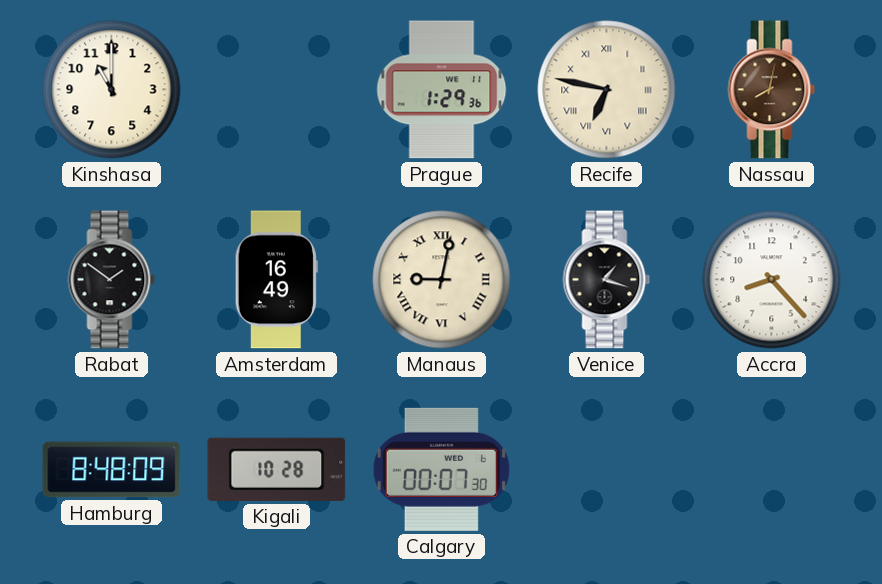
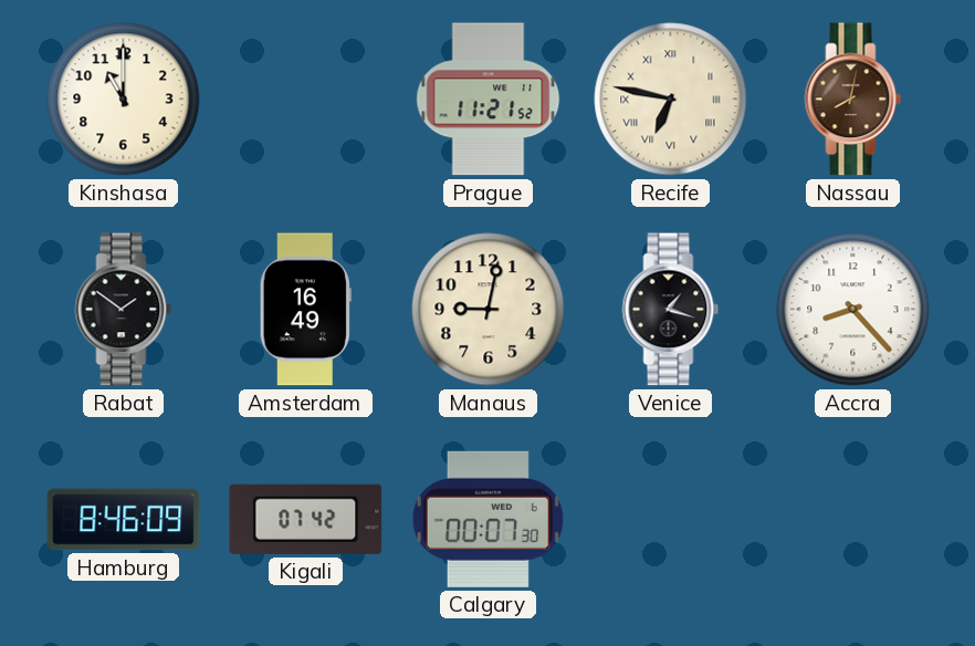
Prague: 1:29 -> 11:21
Manaus numerals: Roman -> Arabic
Hamburg: 8:48 -> 8:46
Kigali: 10:28 -> 07:42
